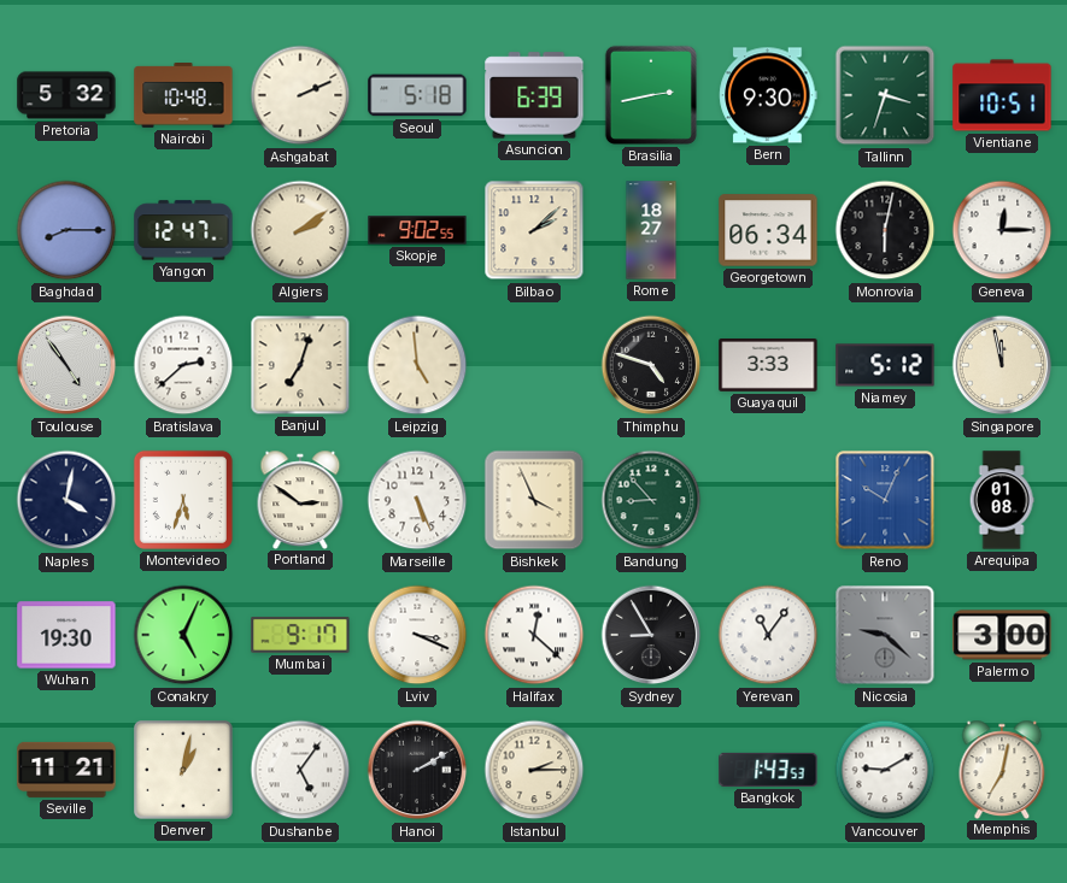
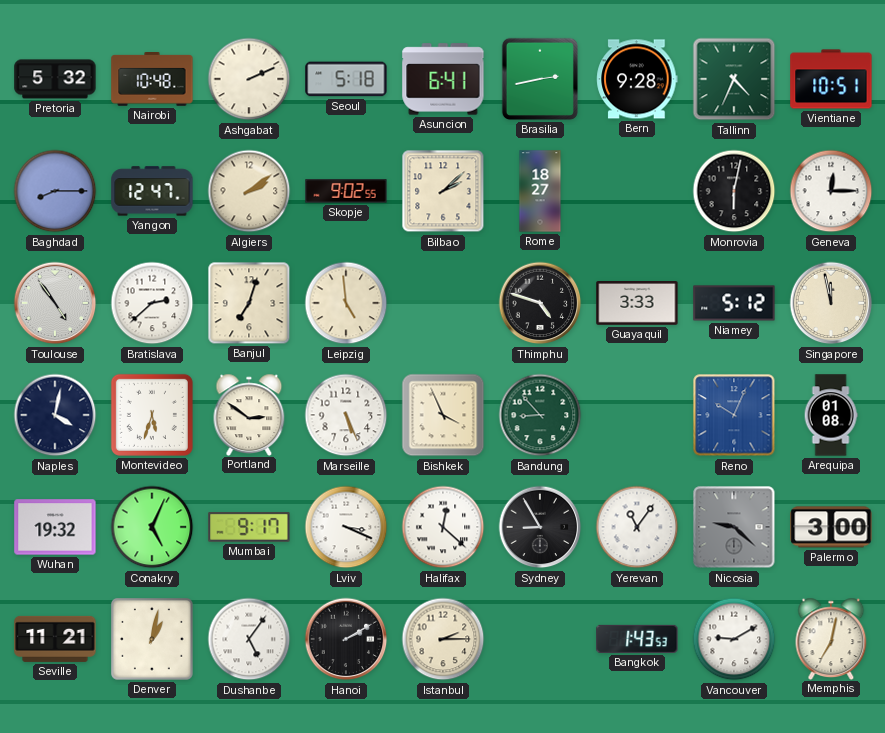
Asuncion: 6:39 -> 6:41
Bern: 9:30 -> 9:28
Tallinn: 3:33 -> 4:34
Georgetown: 06:34 -> none
Wuhan: 19:30 -> 19:32
